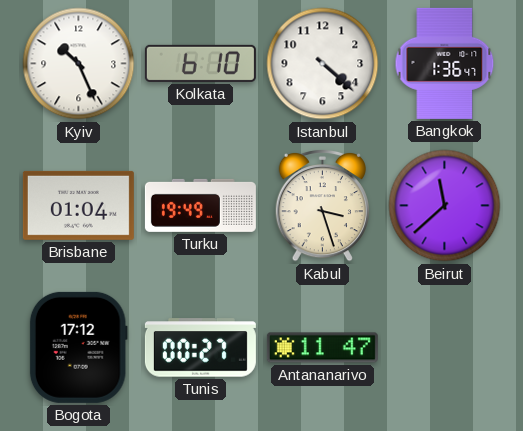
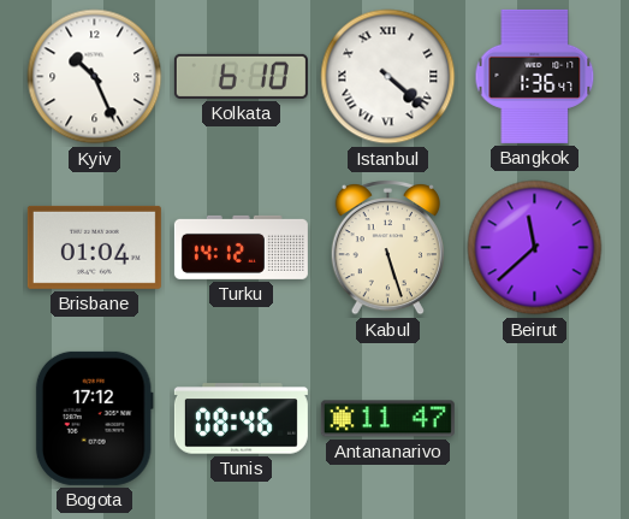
Istanbul numerals: Arabic -> Roman
Turku: 19:49 -> 14:12
Kabul: 3:27 -> 5:27
Tunis: 00:27 -> 08:46
